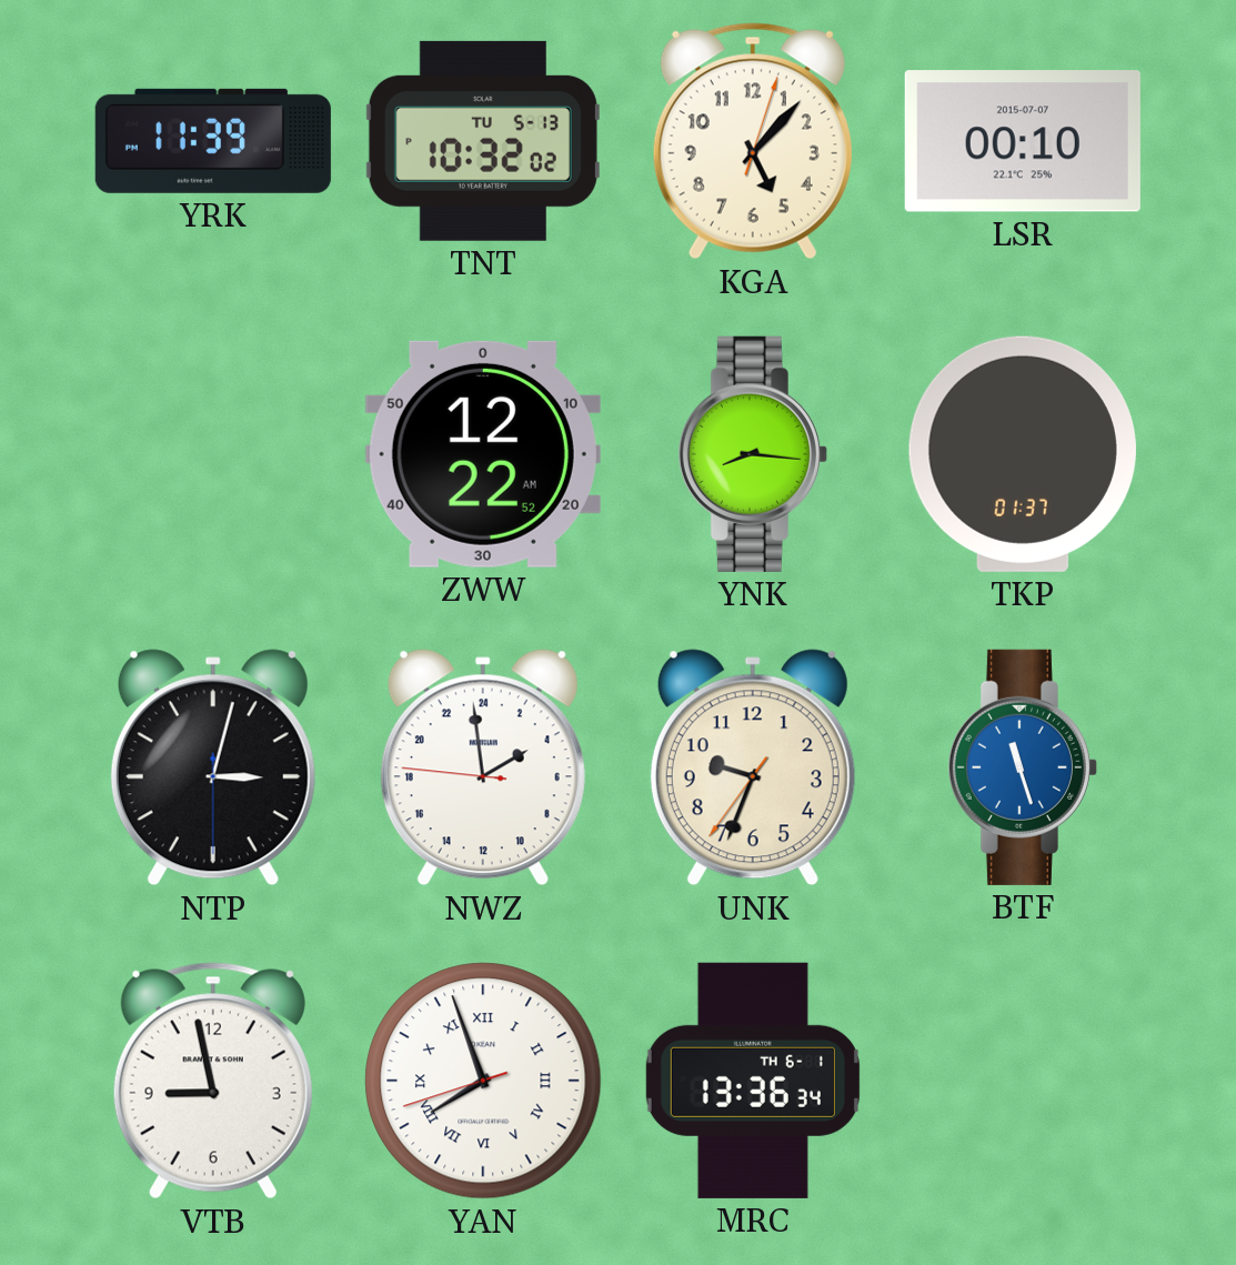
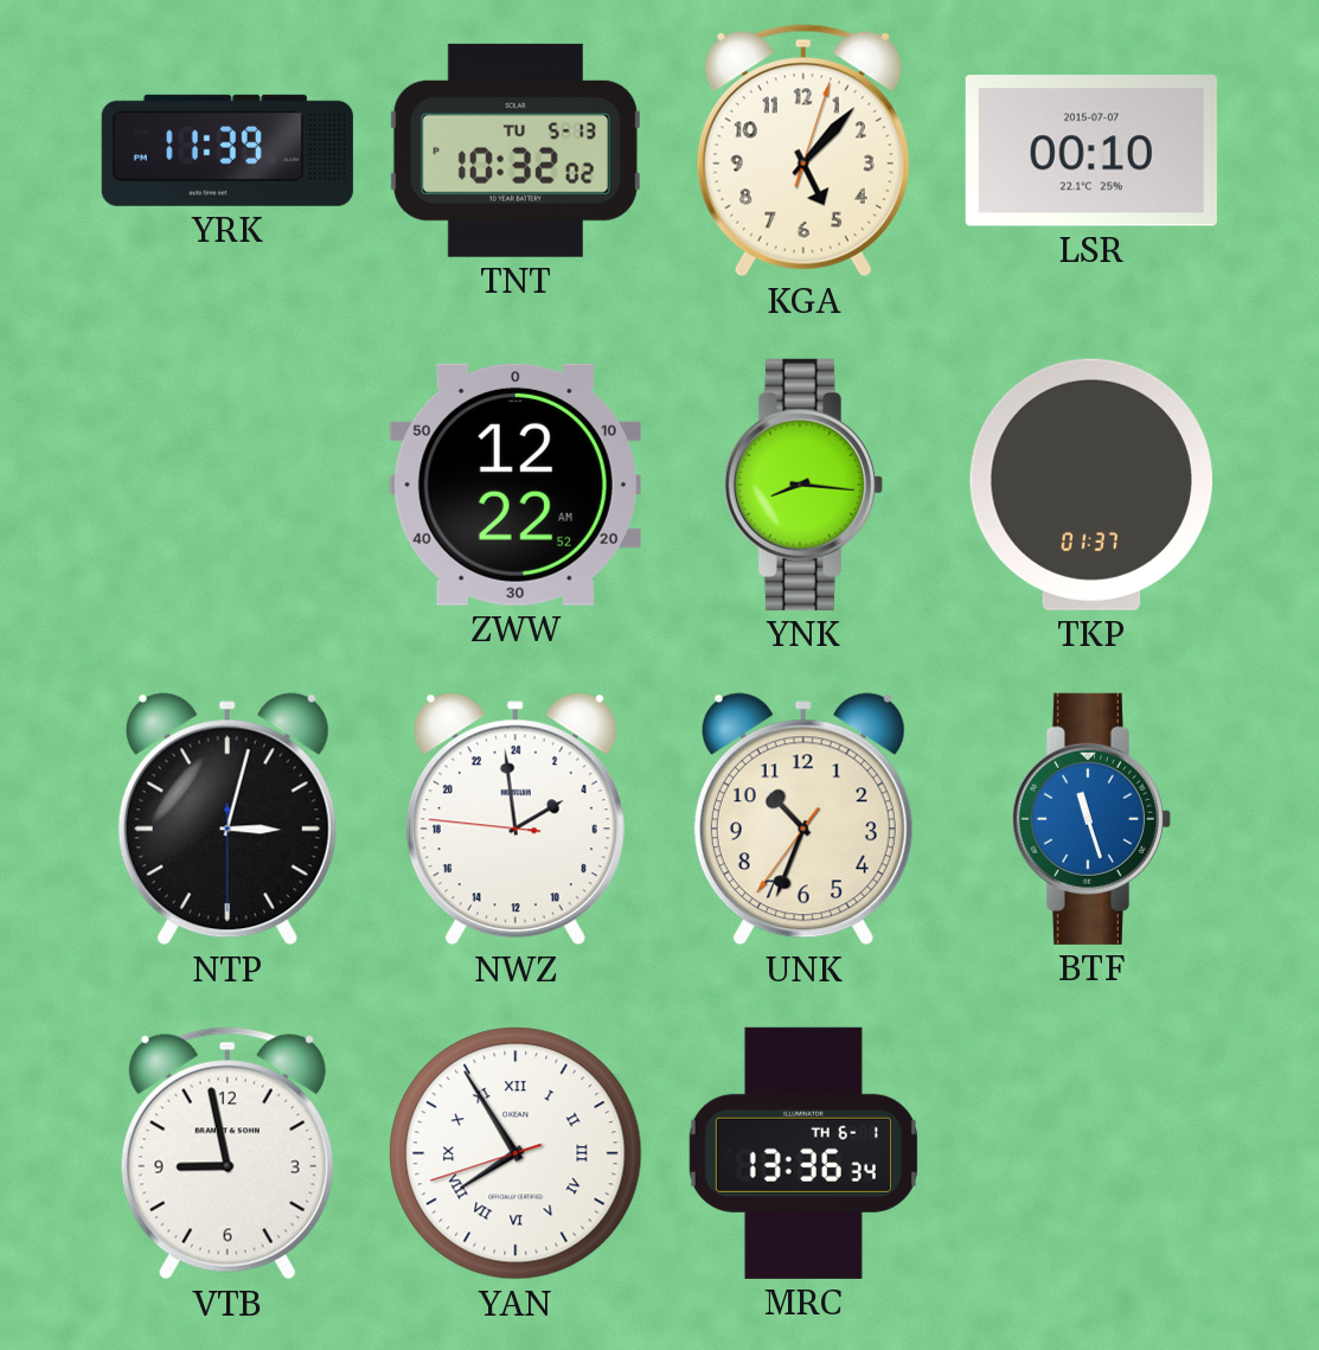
UNK: 9:33 -> 10:33
YAN: 7:56 -> 7:54
